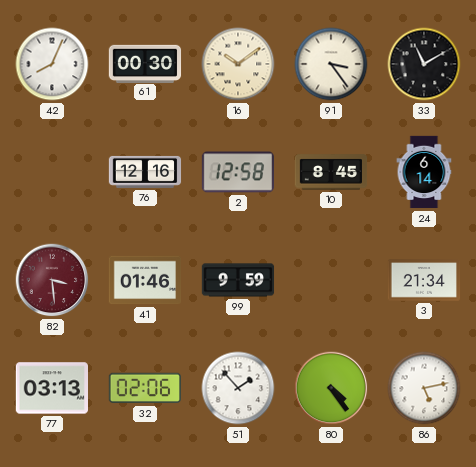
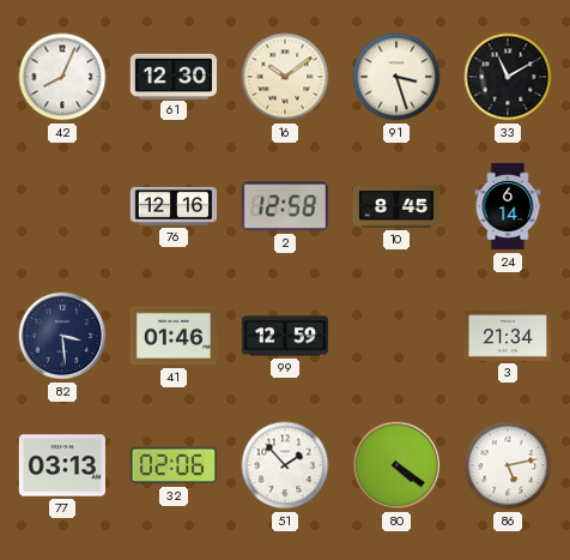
61: 00:30 -> 12:30
91: 3:24 -> 3:27
82 dial: burgundy -> navy
99: 9:59 -> 12:59
80: 4:24 -> 4:21
